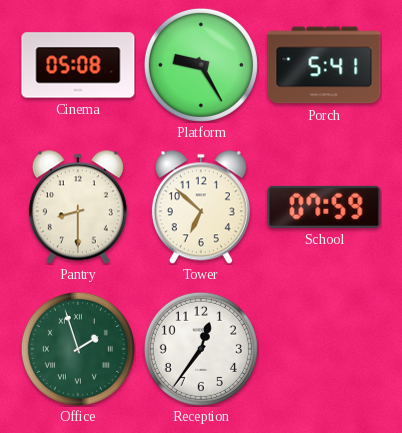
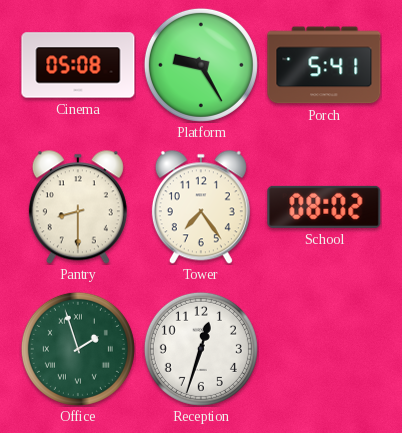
Tower: 6:52 -> 7:24
School: 07:59 -> 08:02
Reception: 12:36 -> 12:33
